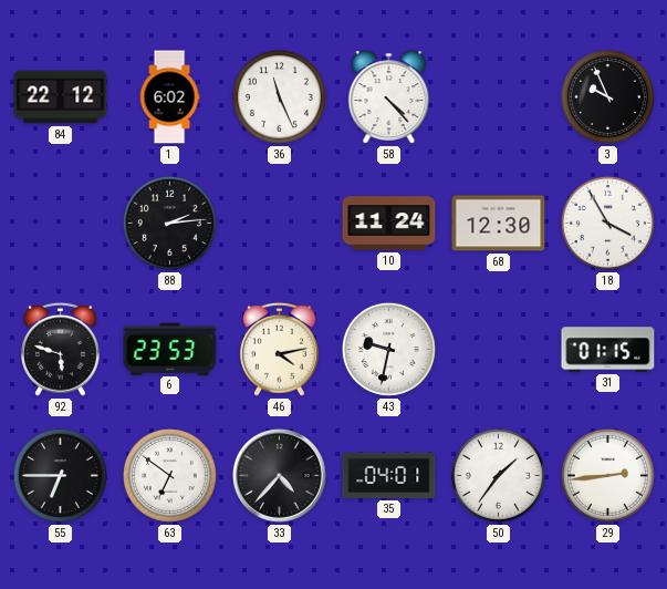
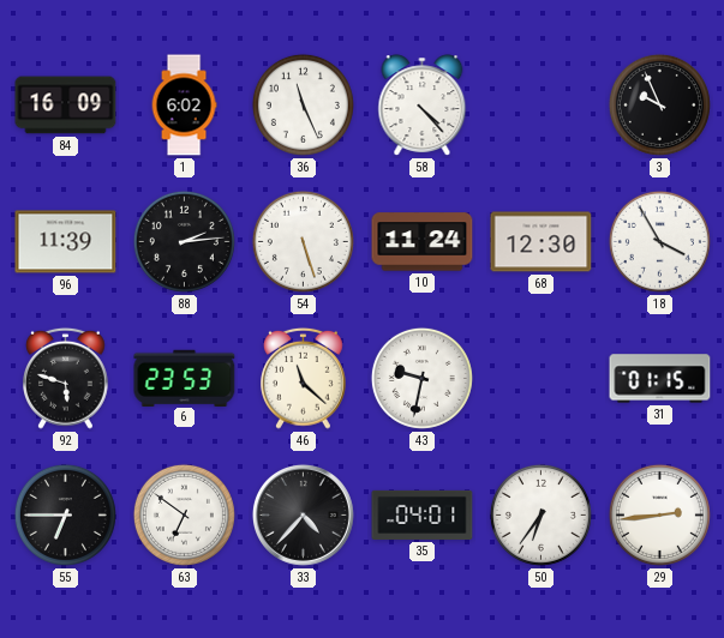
84: 22:12 -> 16:09
96: none -> 11:39
54: none -> 5:27
46: 4:13 -> 11:22
50: 1:36 -> 6:36
